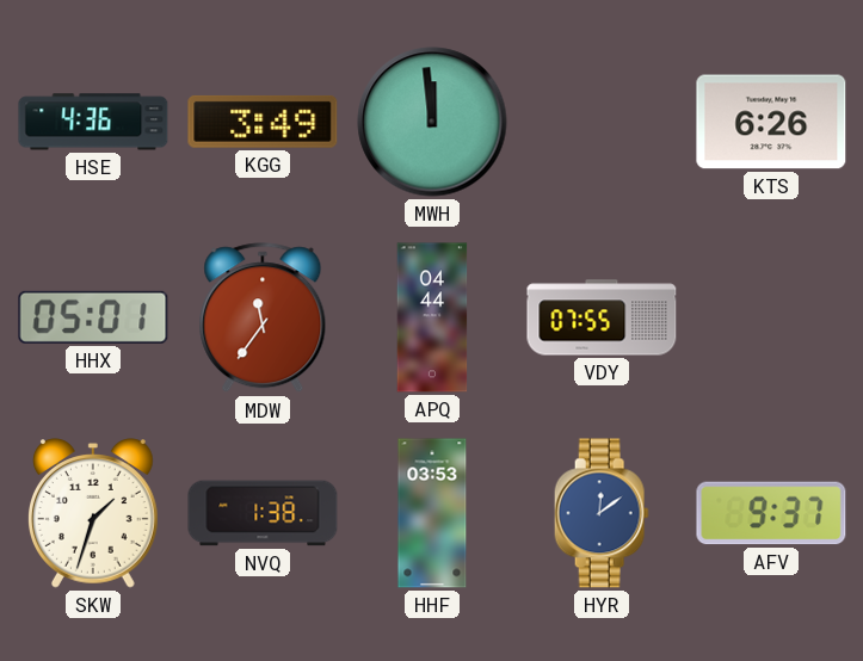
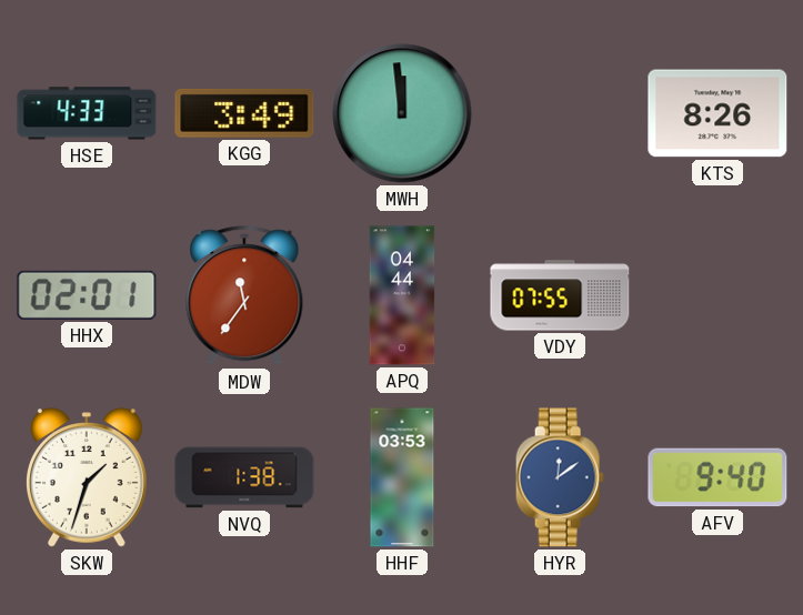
HSE: 4:36 -> 4:33
KTS: 6:26 -> 8:26
HHX: 05:01 -> 02:01
AFV: 9:37 -> 9:40
